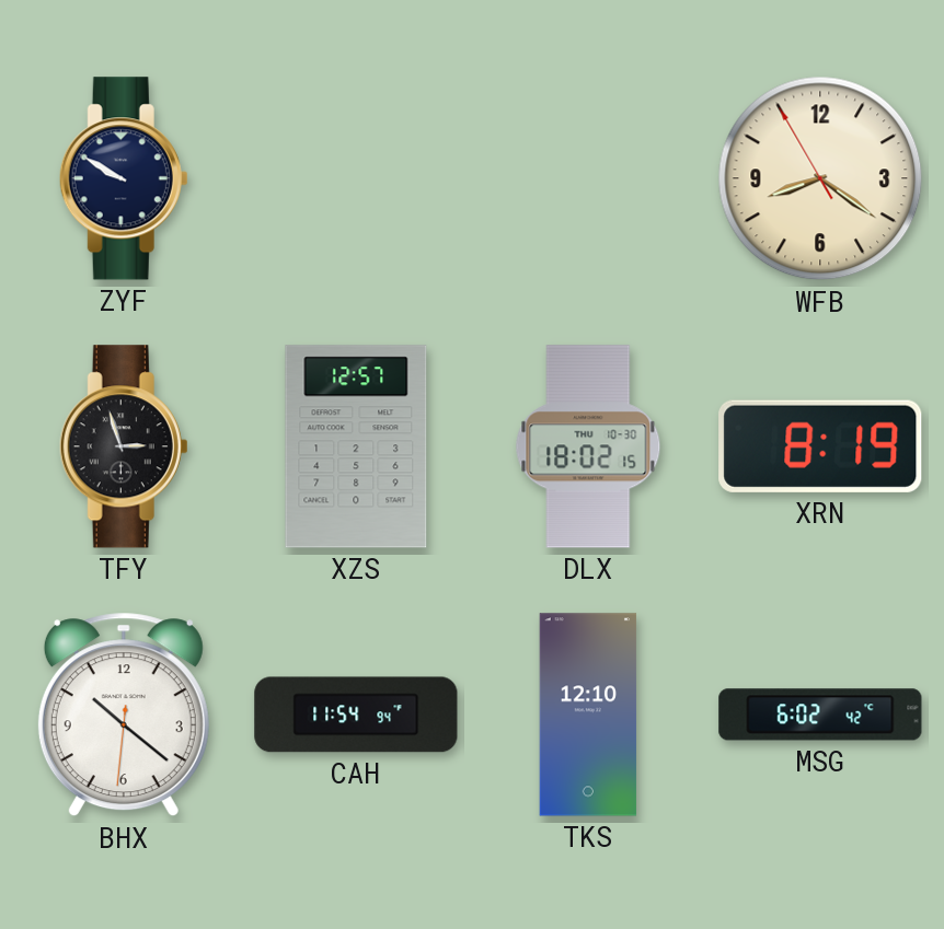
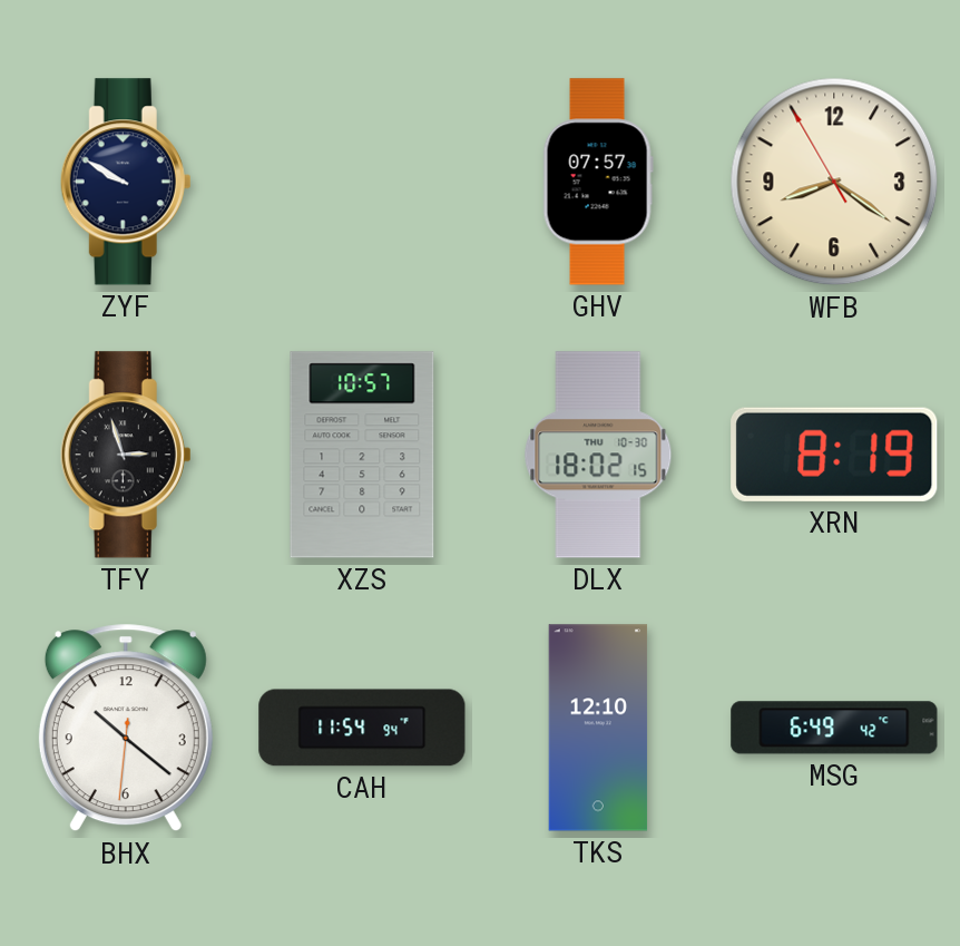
GHV: none -> 07:57
XZS: 12:57 -> 10:57
MSG: 6:02 -> 6:49
